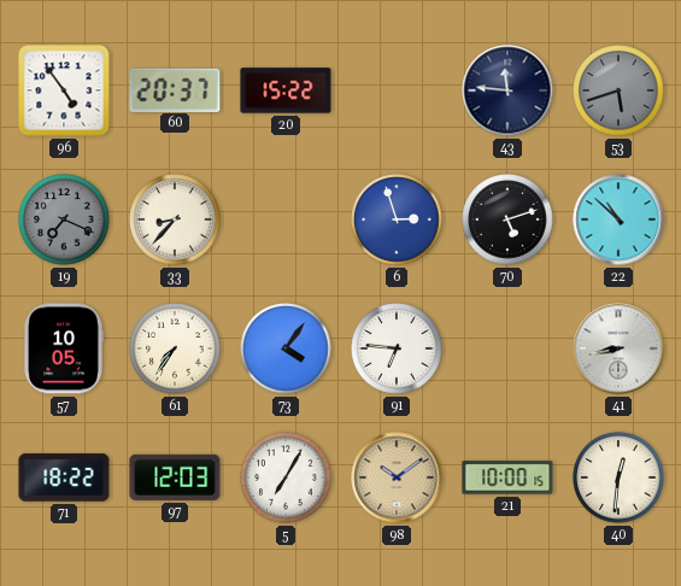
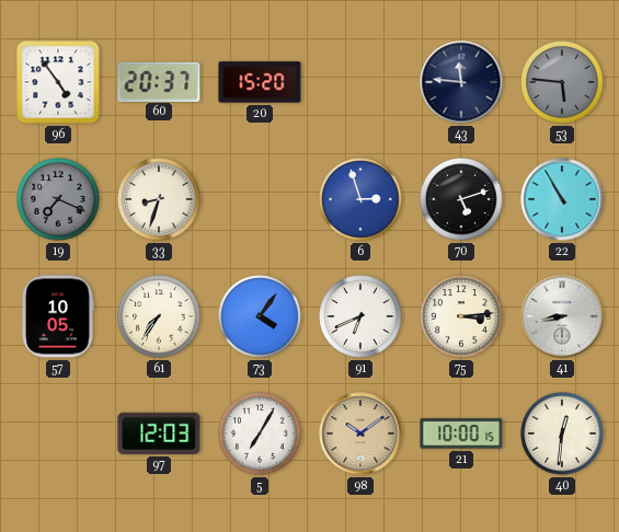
20: 15:22 -> 15:20
53: 5:42 -> 5:46
33: 8:37 -> 8:33
22: 10:52 -> 10:55
91: 6:46 -> 6:41
75: none -> 3:14
71: 18:22 -> none
